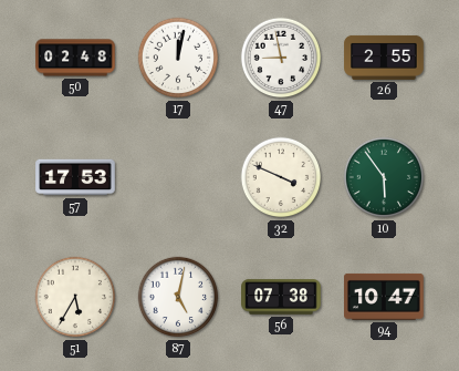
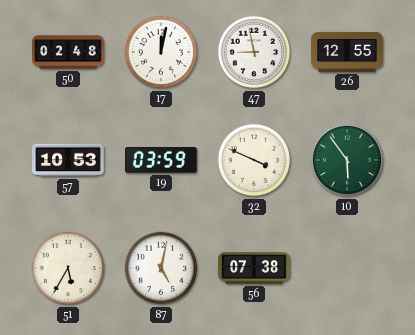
26: 2:55 -> 12:55
57: 17:53 -> 10:53
19: none -> 03:59
94: 10:47 -> none
